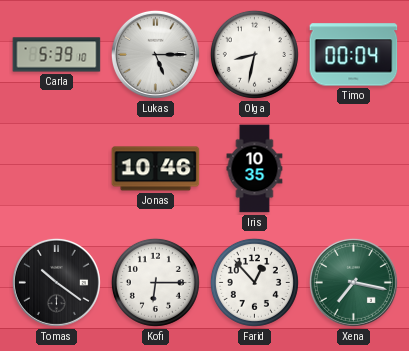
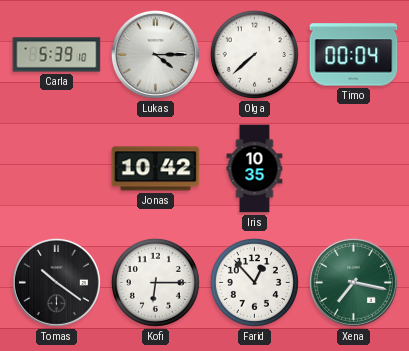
Lukas: 5:15 -> 4:15
Olga: 8:32 -> 7:38
Jonas: 10:46 -> 10:42
